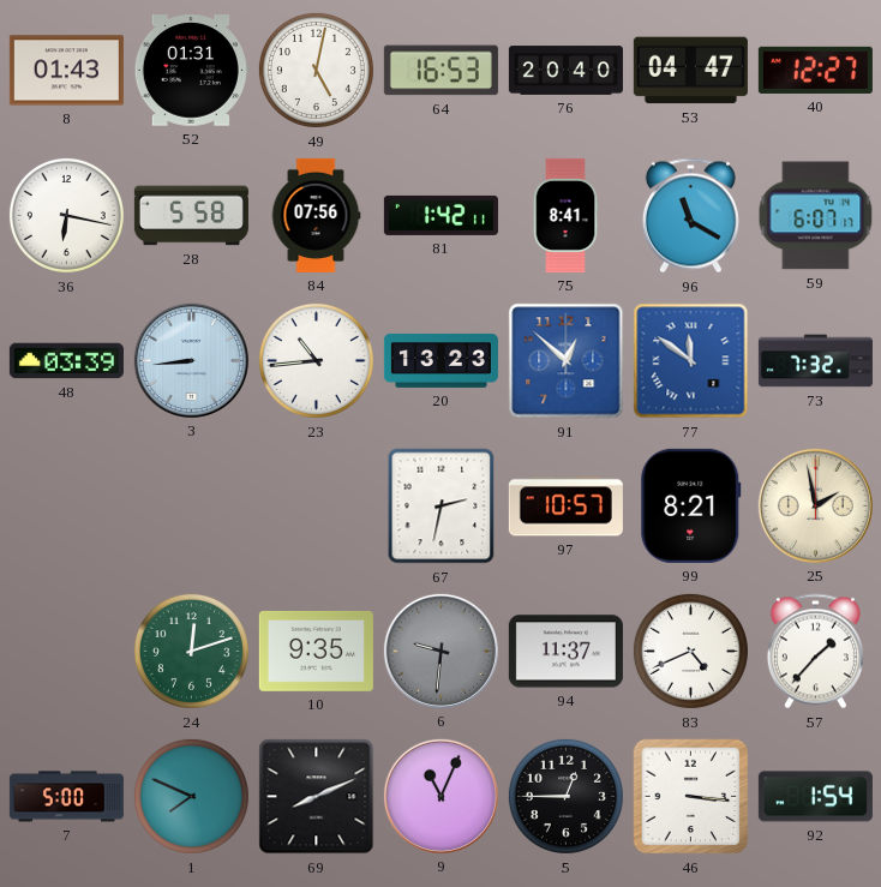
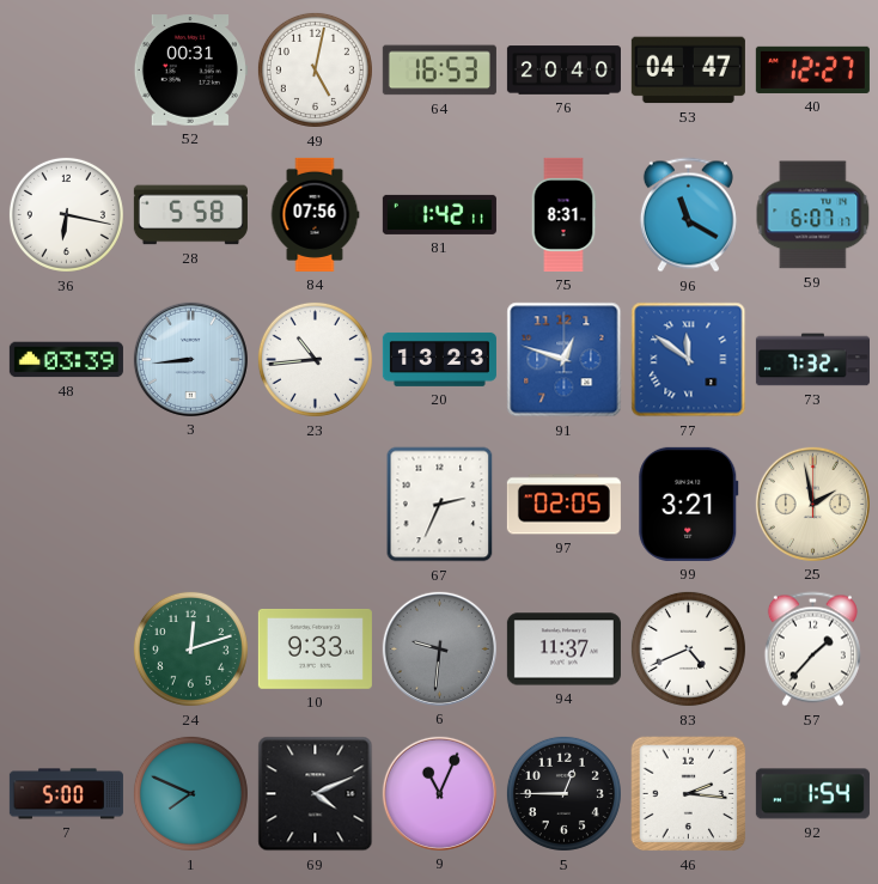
8: 01:43 -> none
52: 01:31 -> 00:31
75: 8:41 -> 8:31
91: 12:52 -> 12:48
67: 2:32 -> 2:34
97: 10:57 -> 02:05
99: 8:21 -> 3:21
10: 9:35 -> 9:33
69: 8:11 -> 4:11
46: 3:16 -> 2:16
